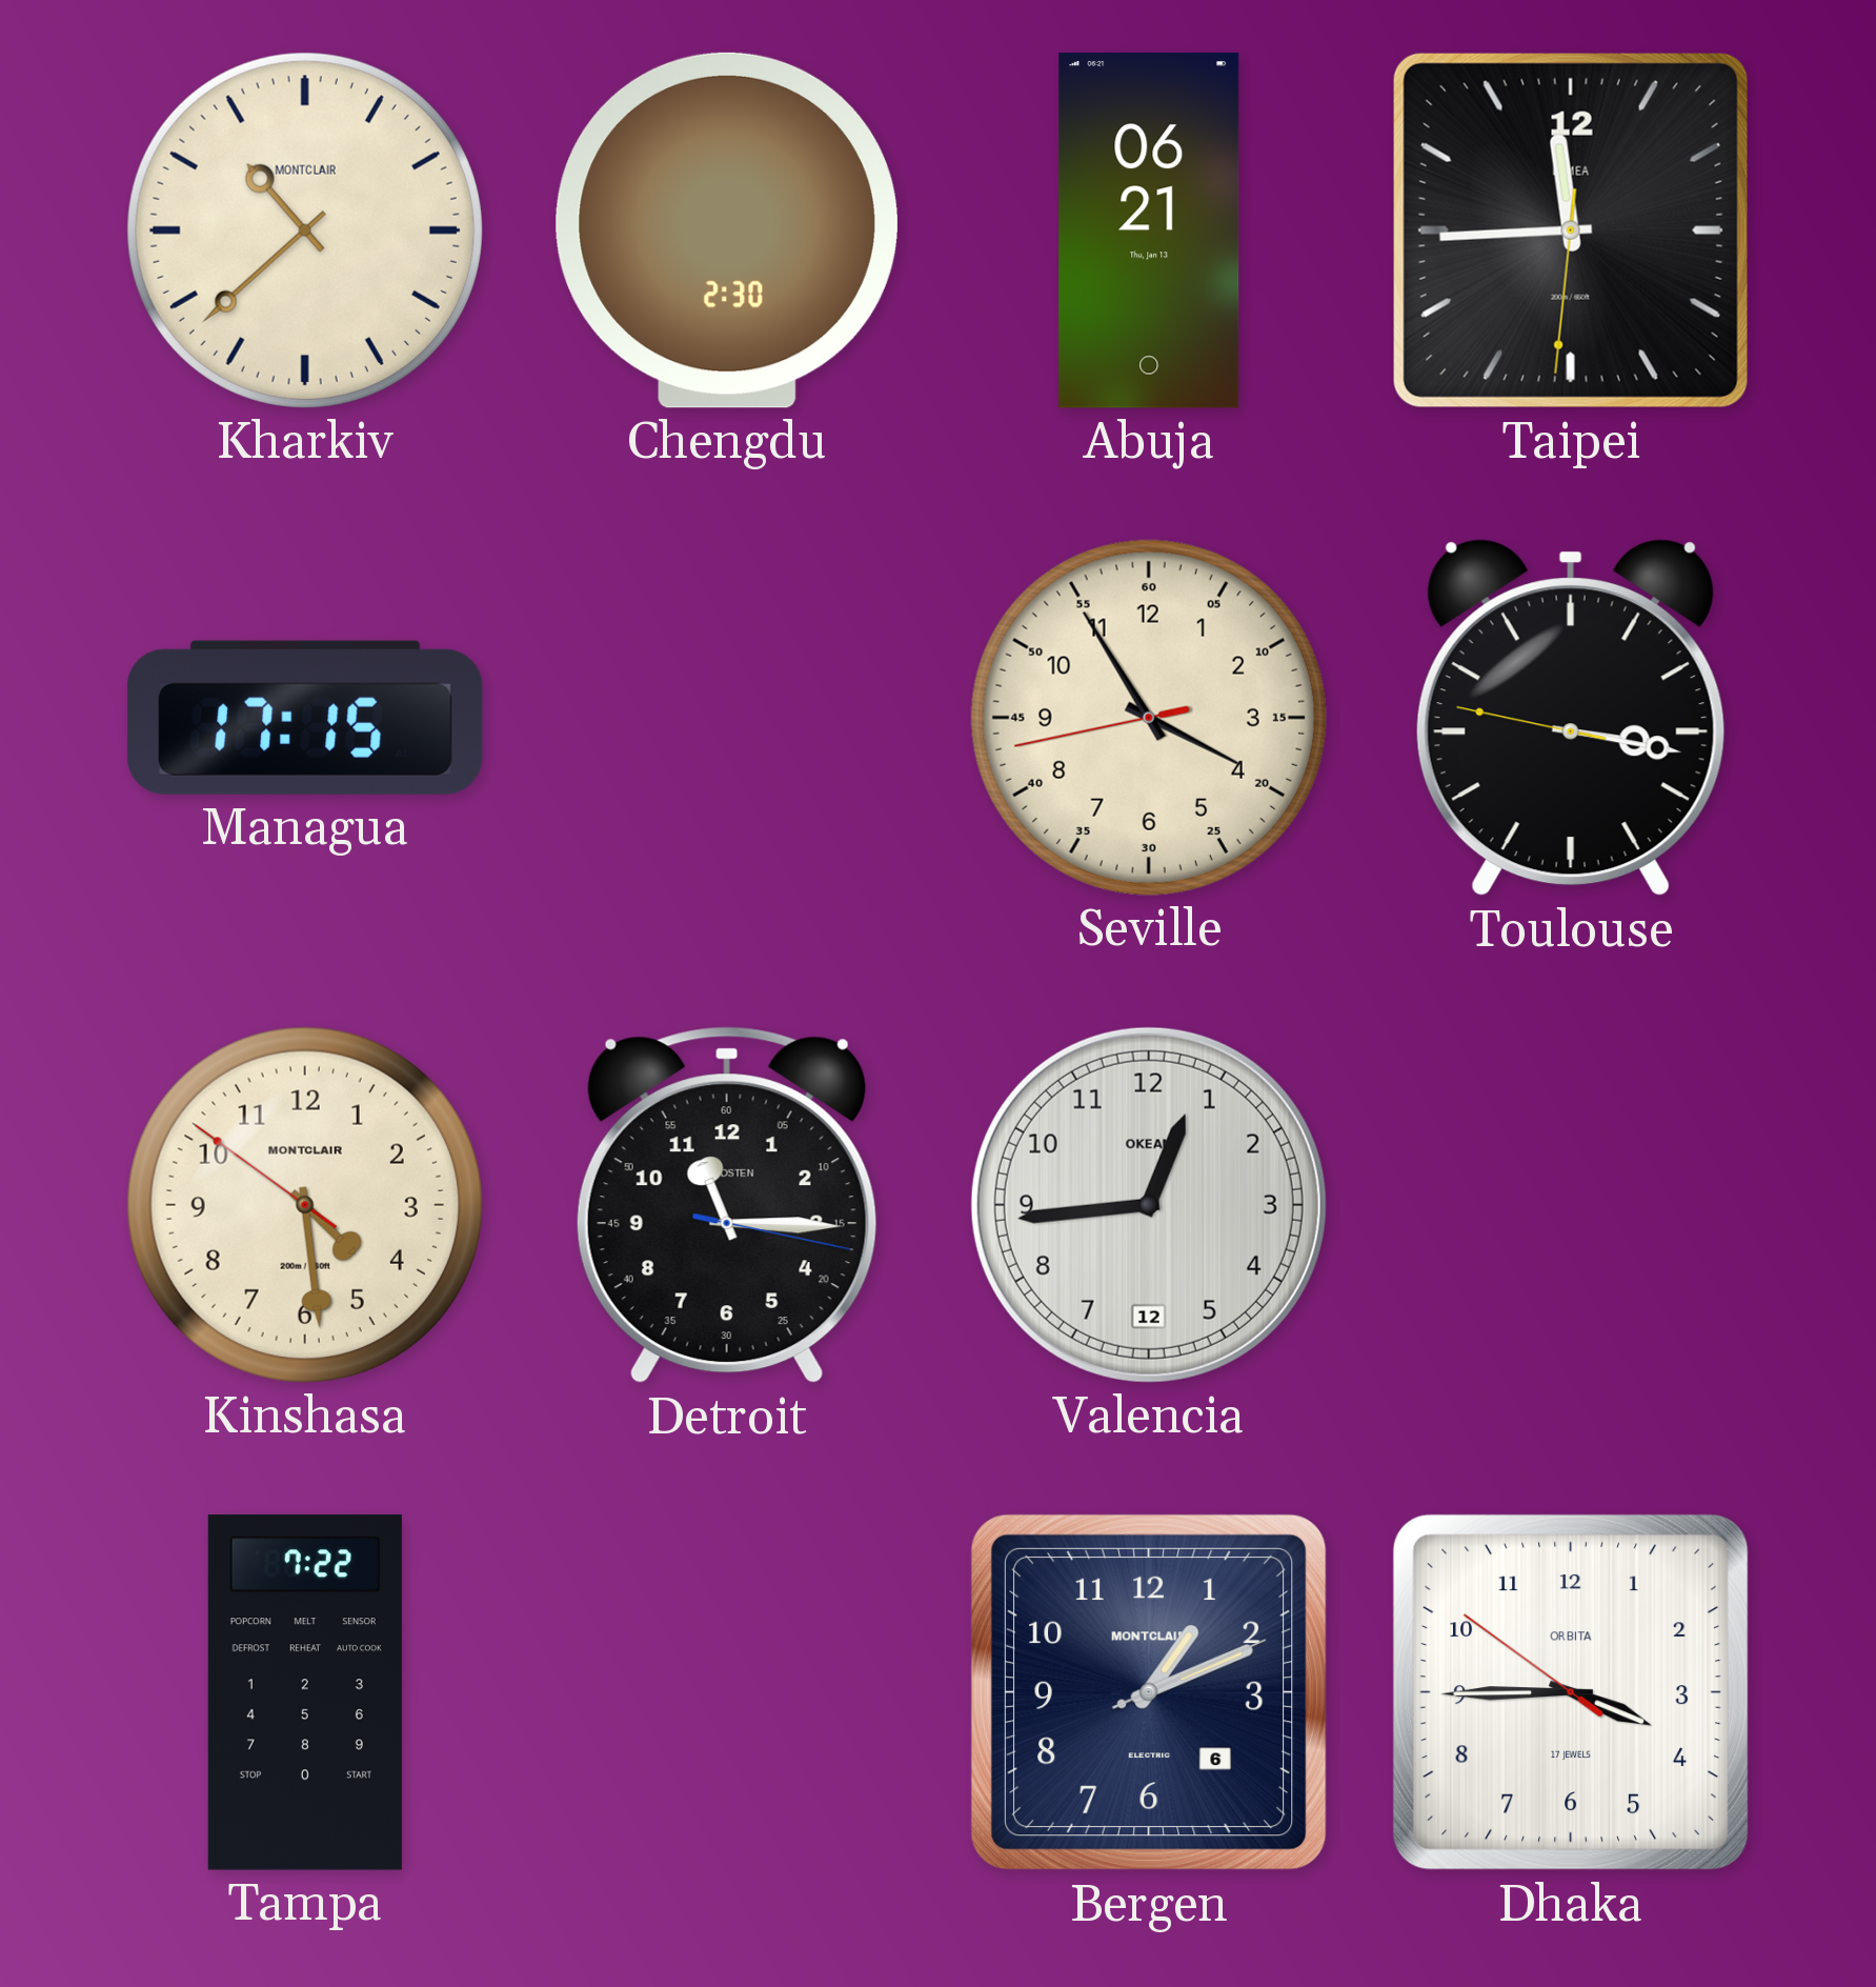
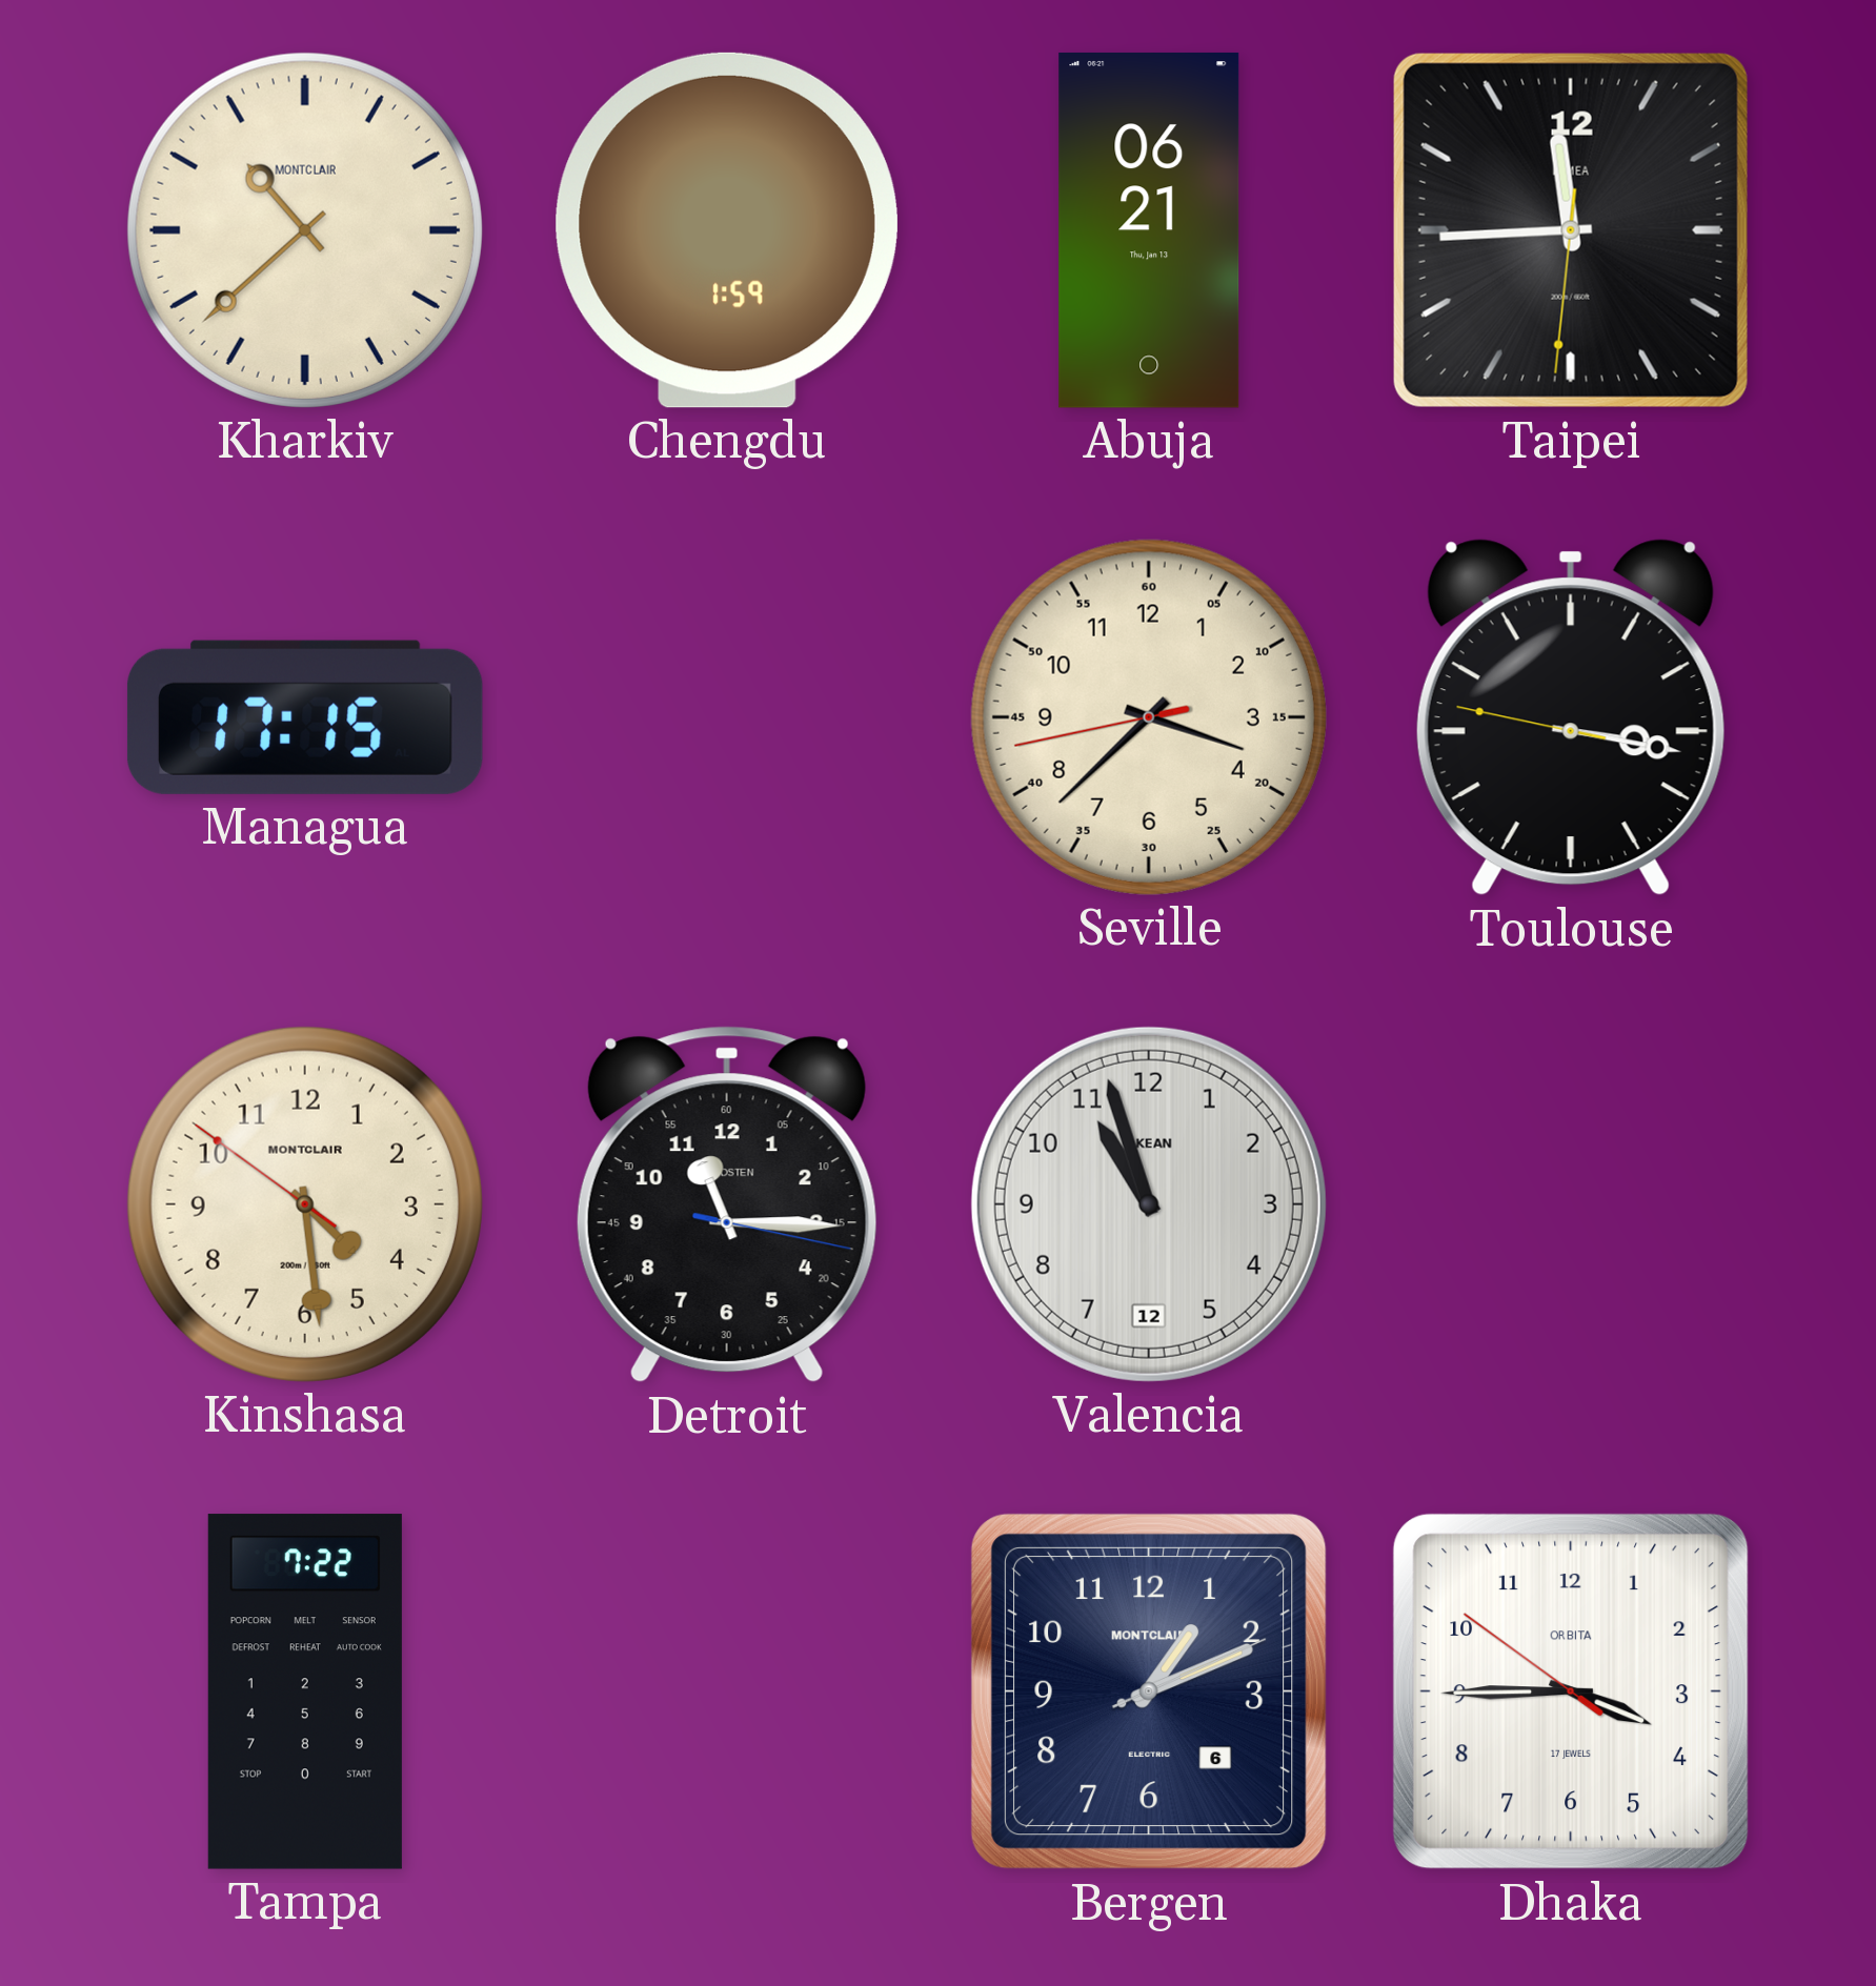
Chengdu: 2:30 -> 1:59
Seville: 3:54 -> 3:37
Valencia: 12:44 -> 10:57
